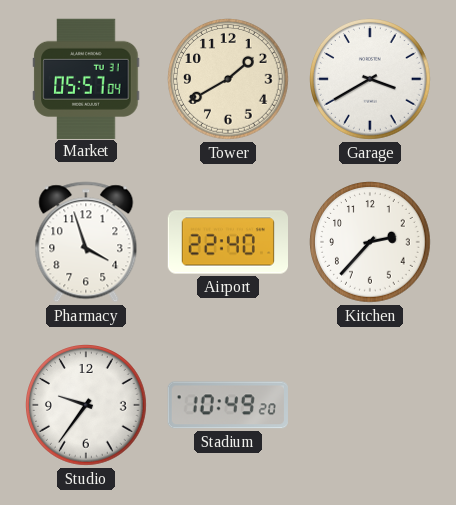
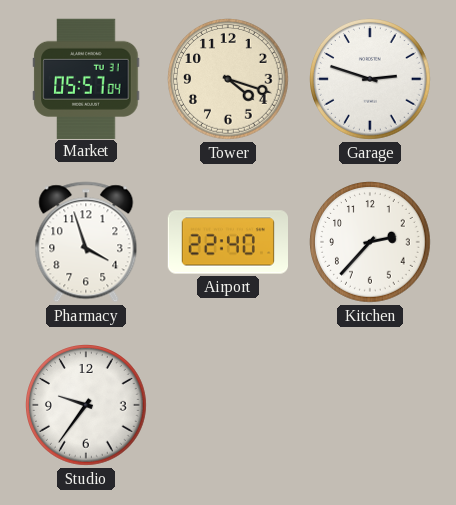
Tower: 1:40 -> 4:18
Garage: 3:40 -> 2:48
Stadium: 10:49 -> none
